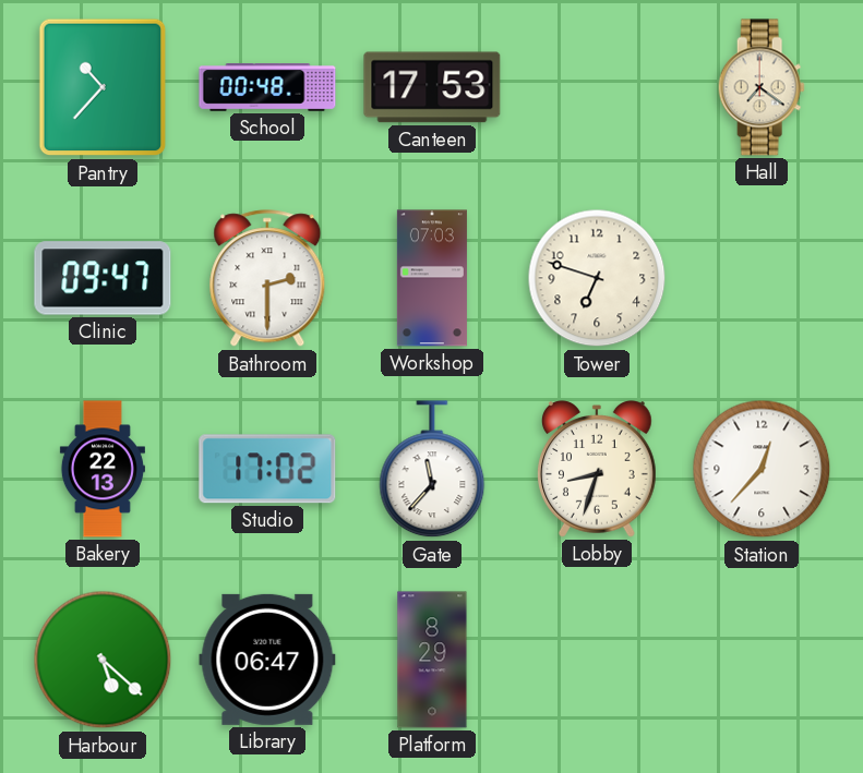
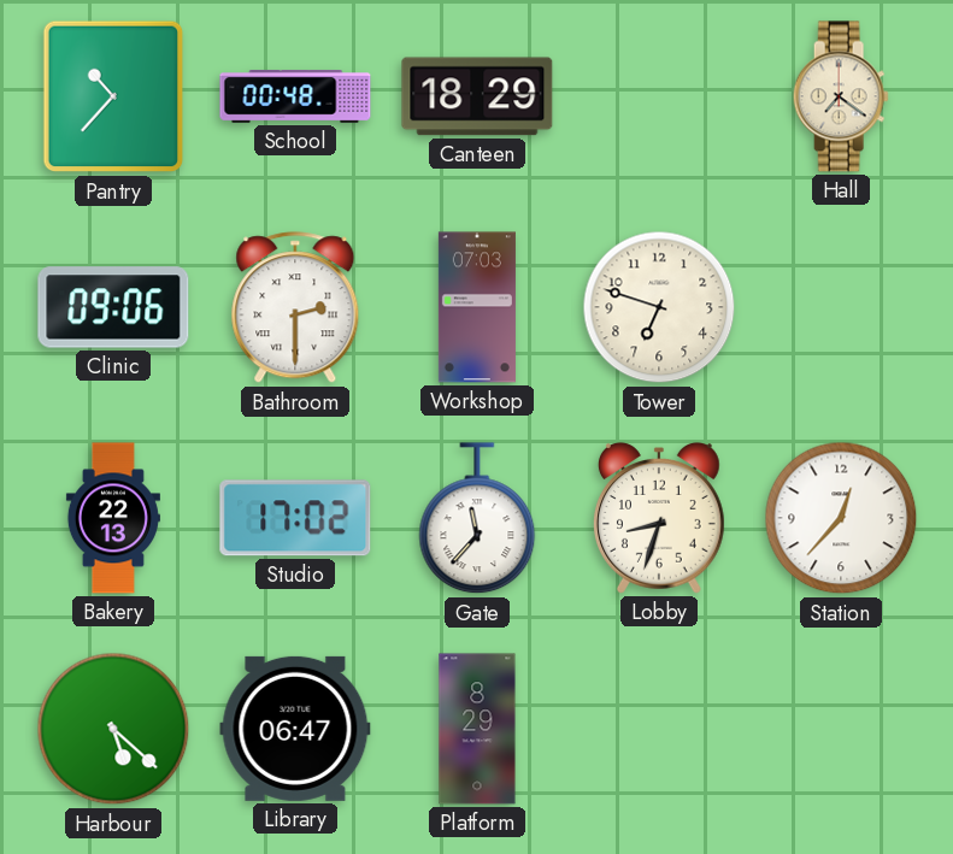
Canteen: 17:53 -> 18:29
Clinic: 09:47 -> 09:06
